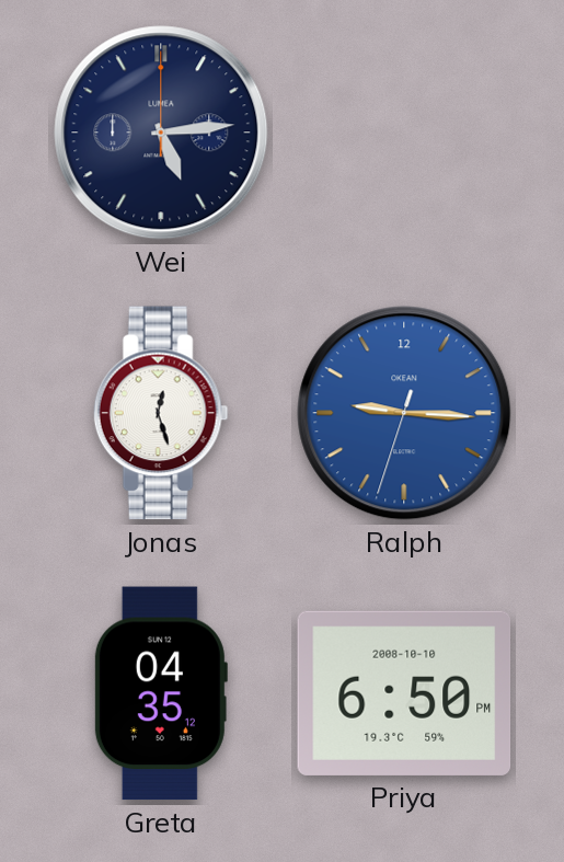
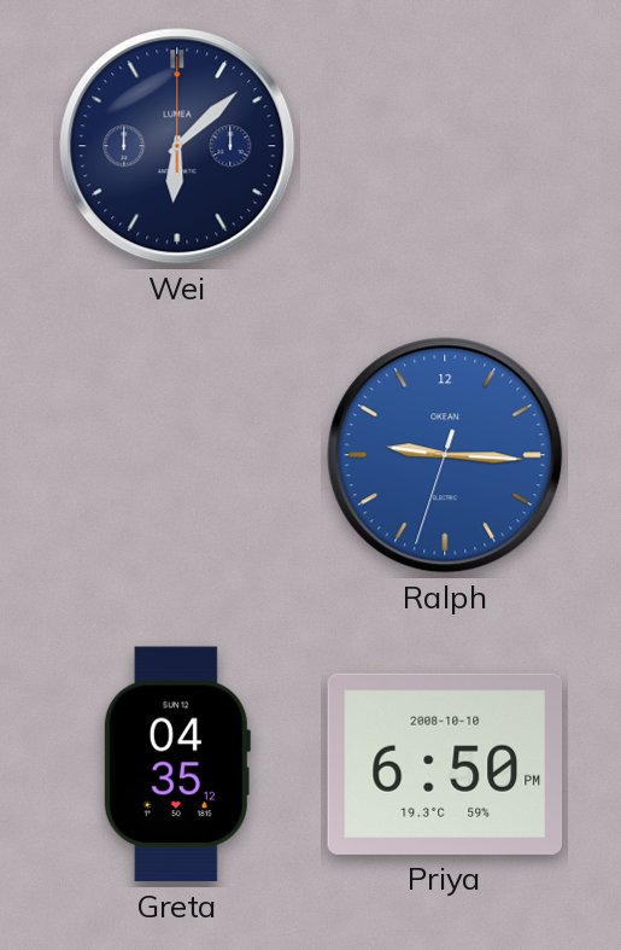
Wei: 5:14 -> 6:08
Jonas: 12:27 -> none
